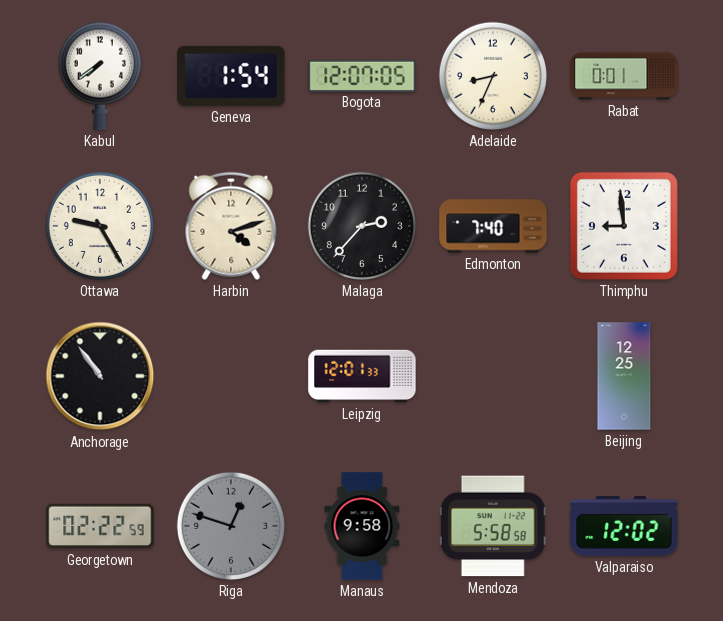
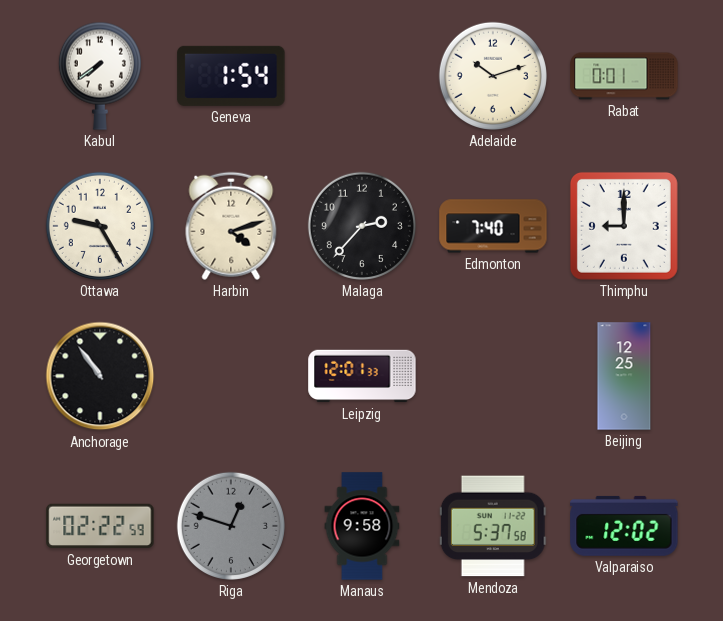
Bogota: 12:07 -> none
Adelaide: 8:34 -> 10:12
Thimphu: 8:59 -> 9:00
Mendoza: 5:58 -> 5:37
